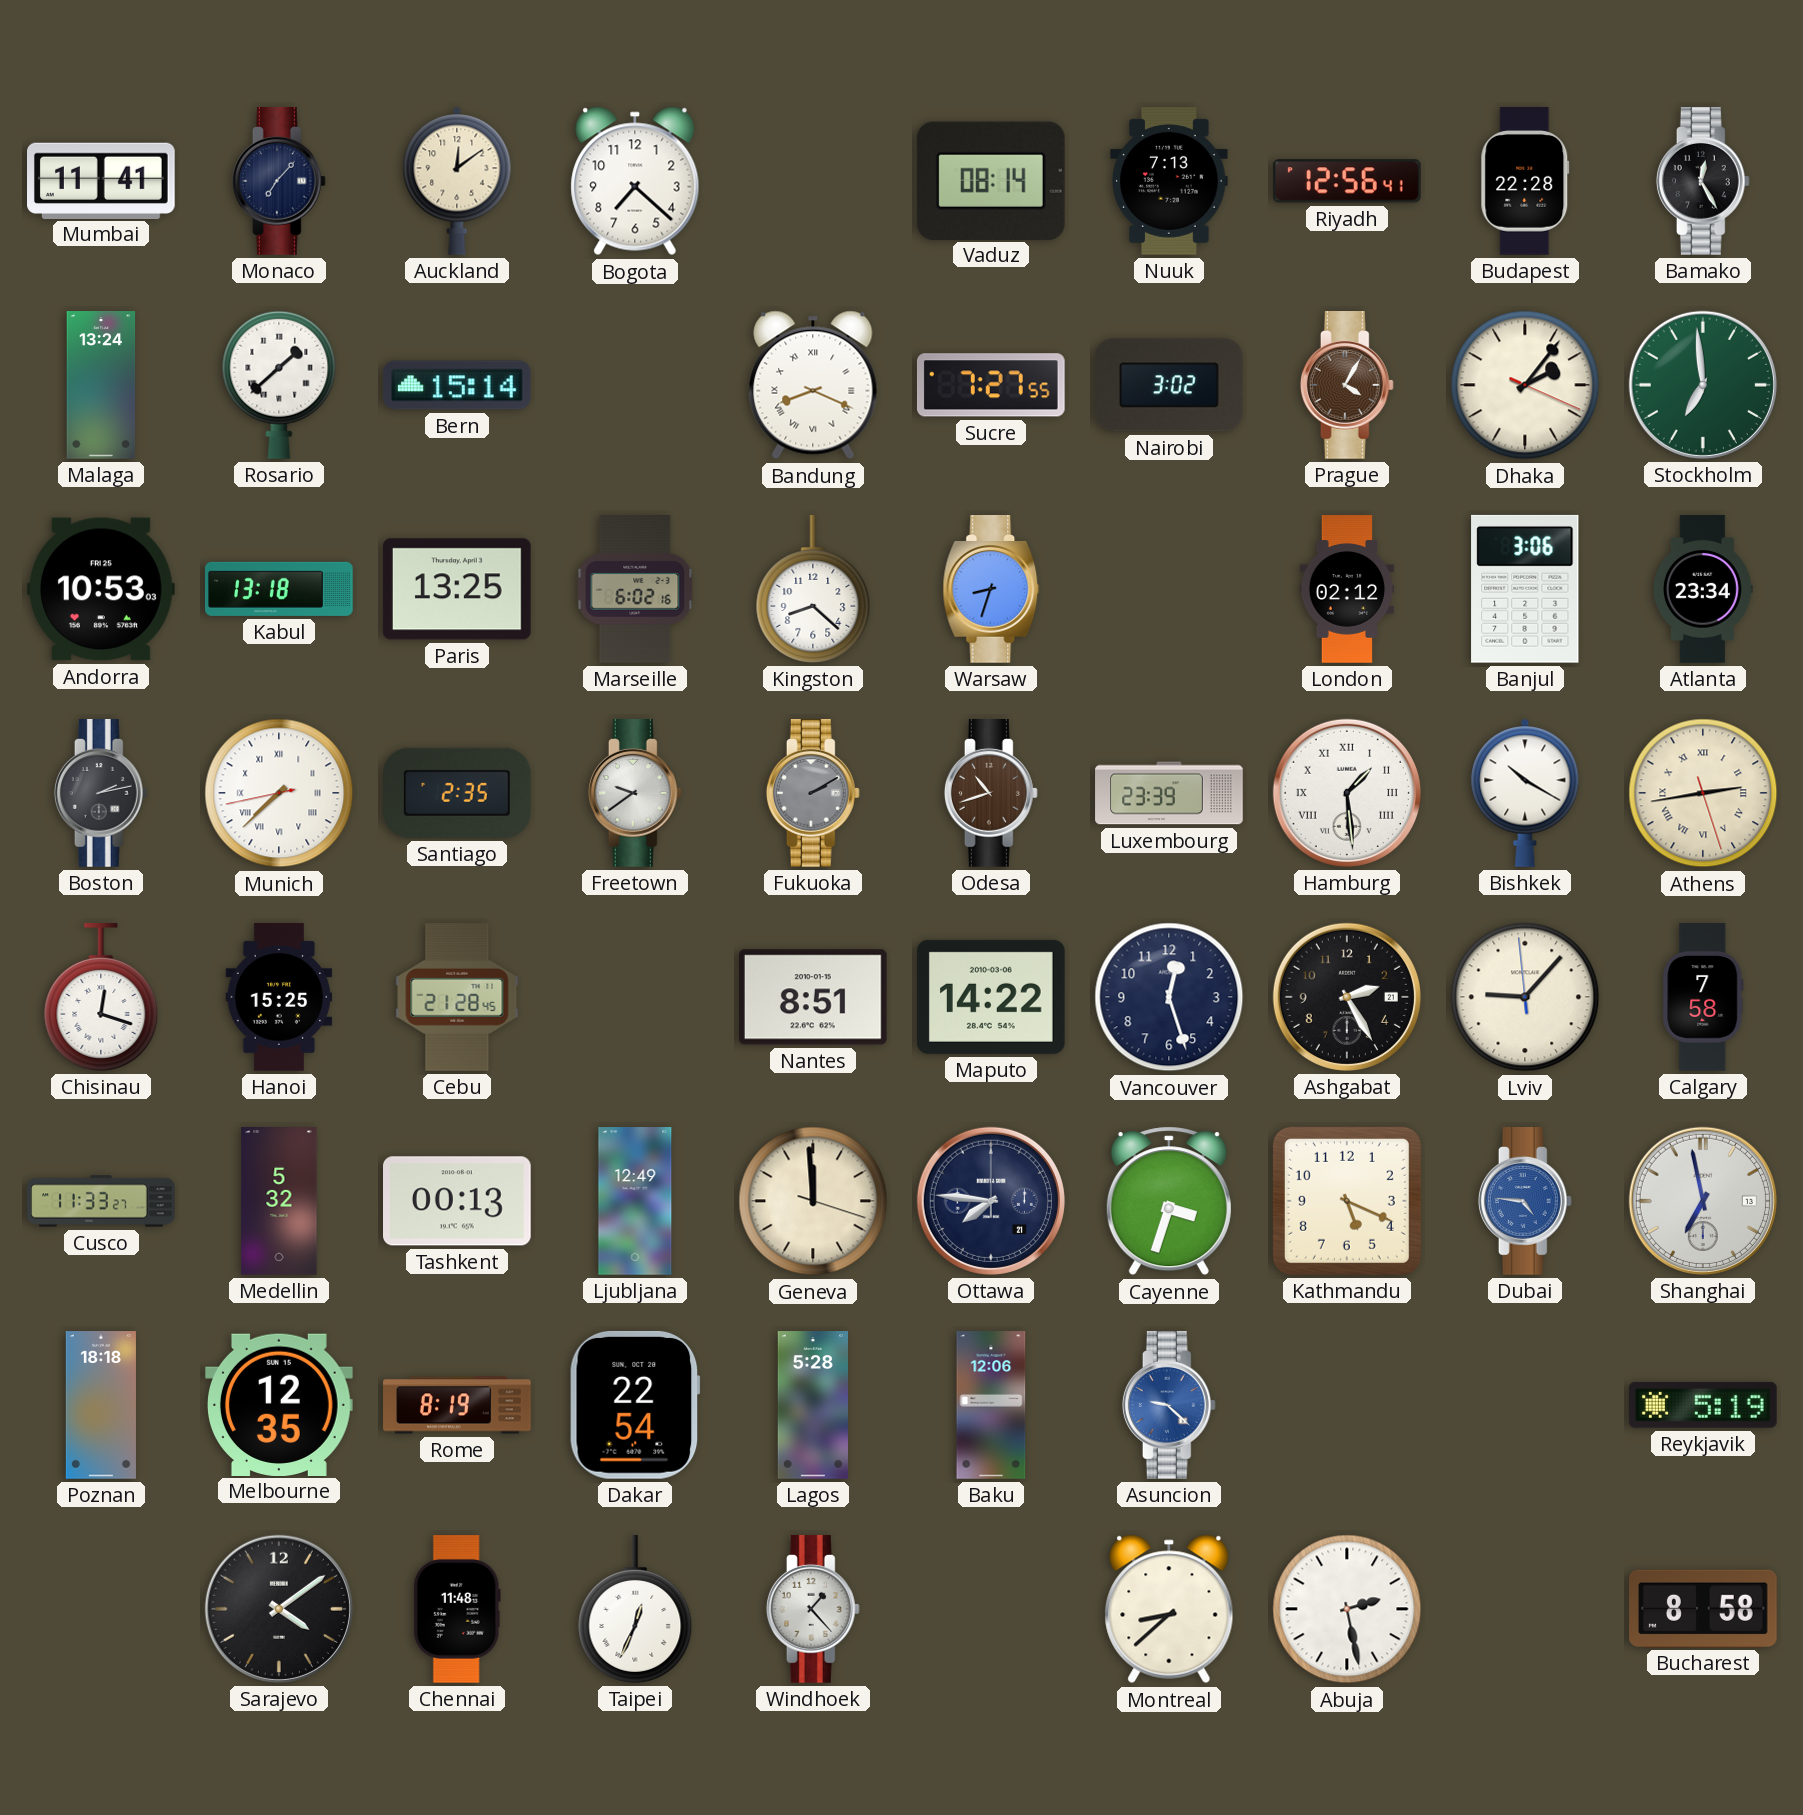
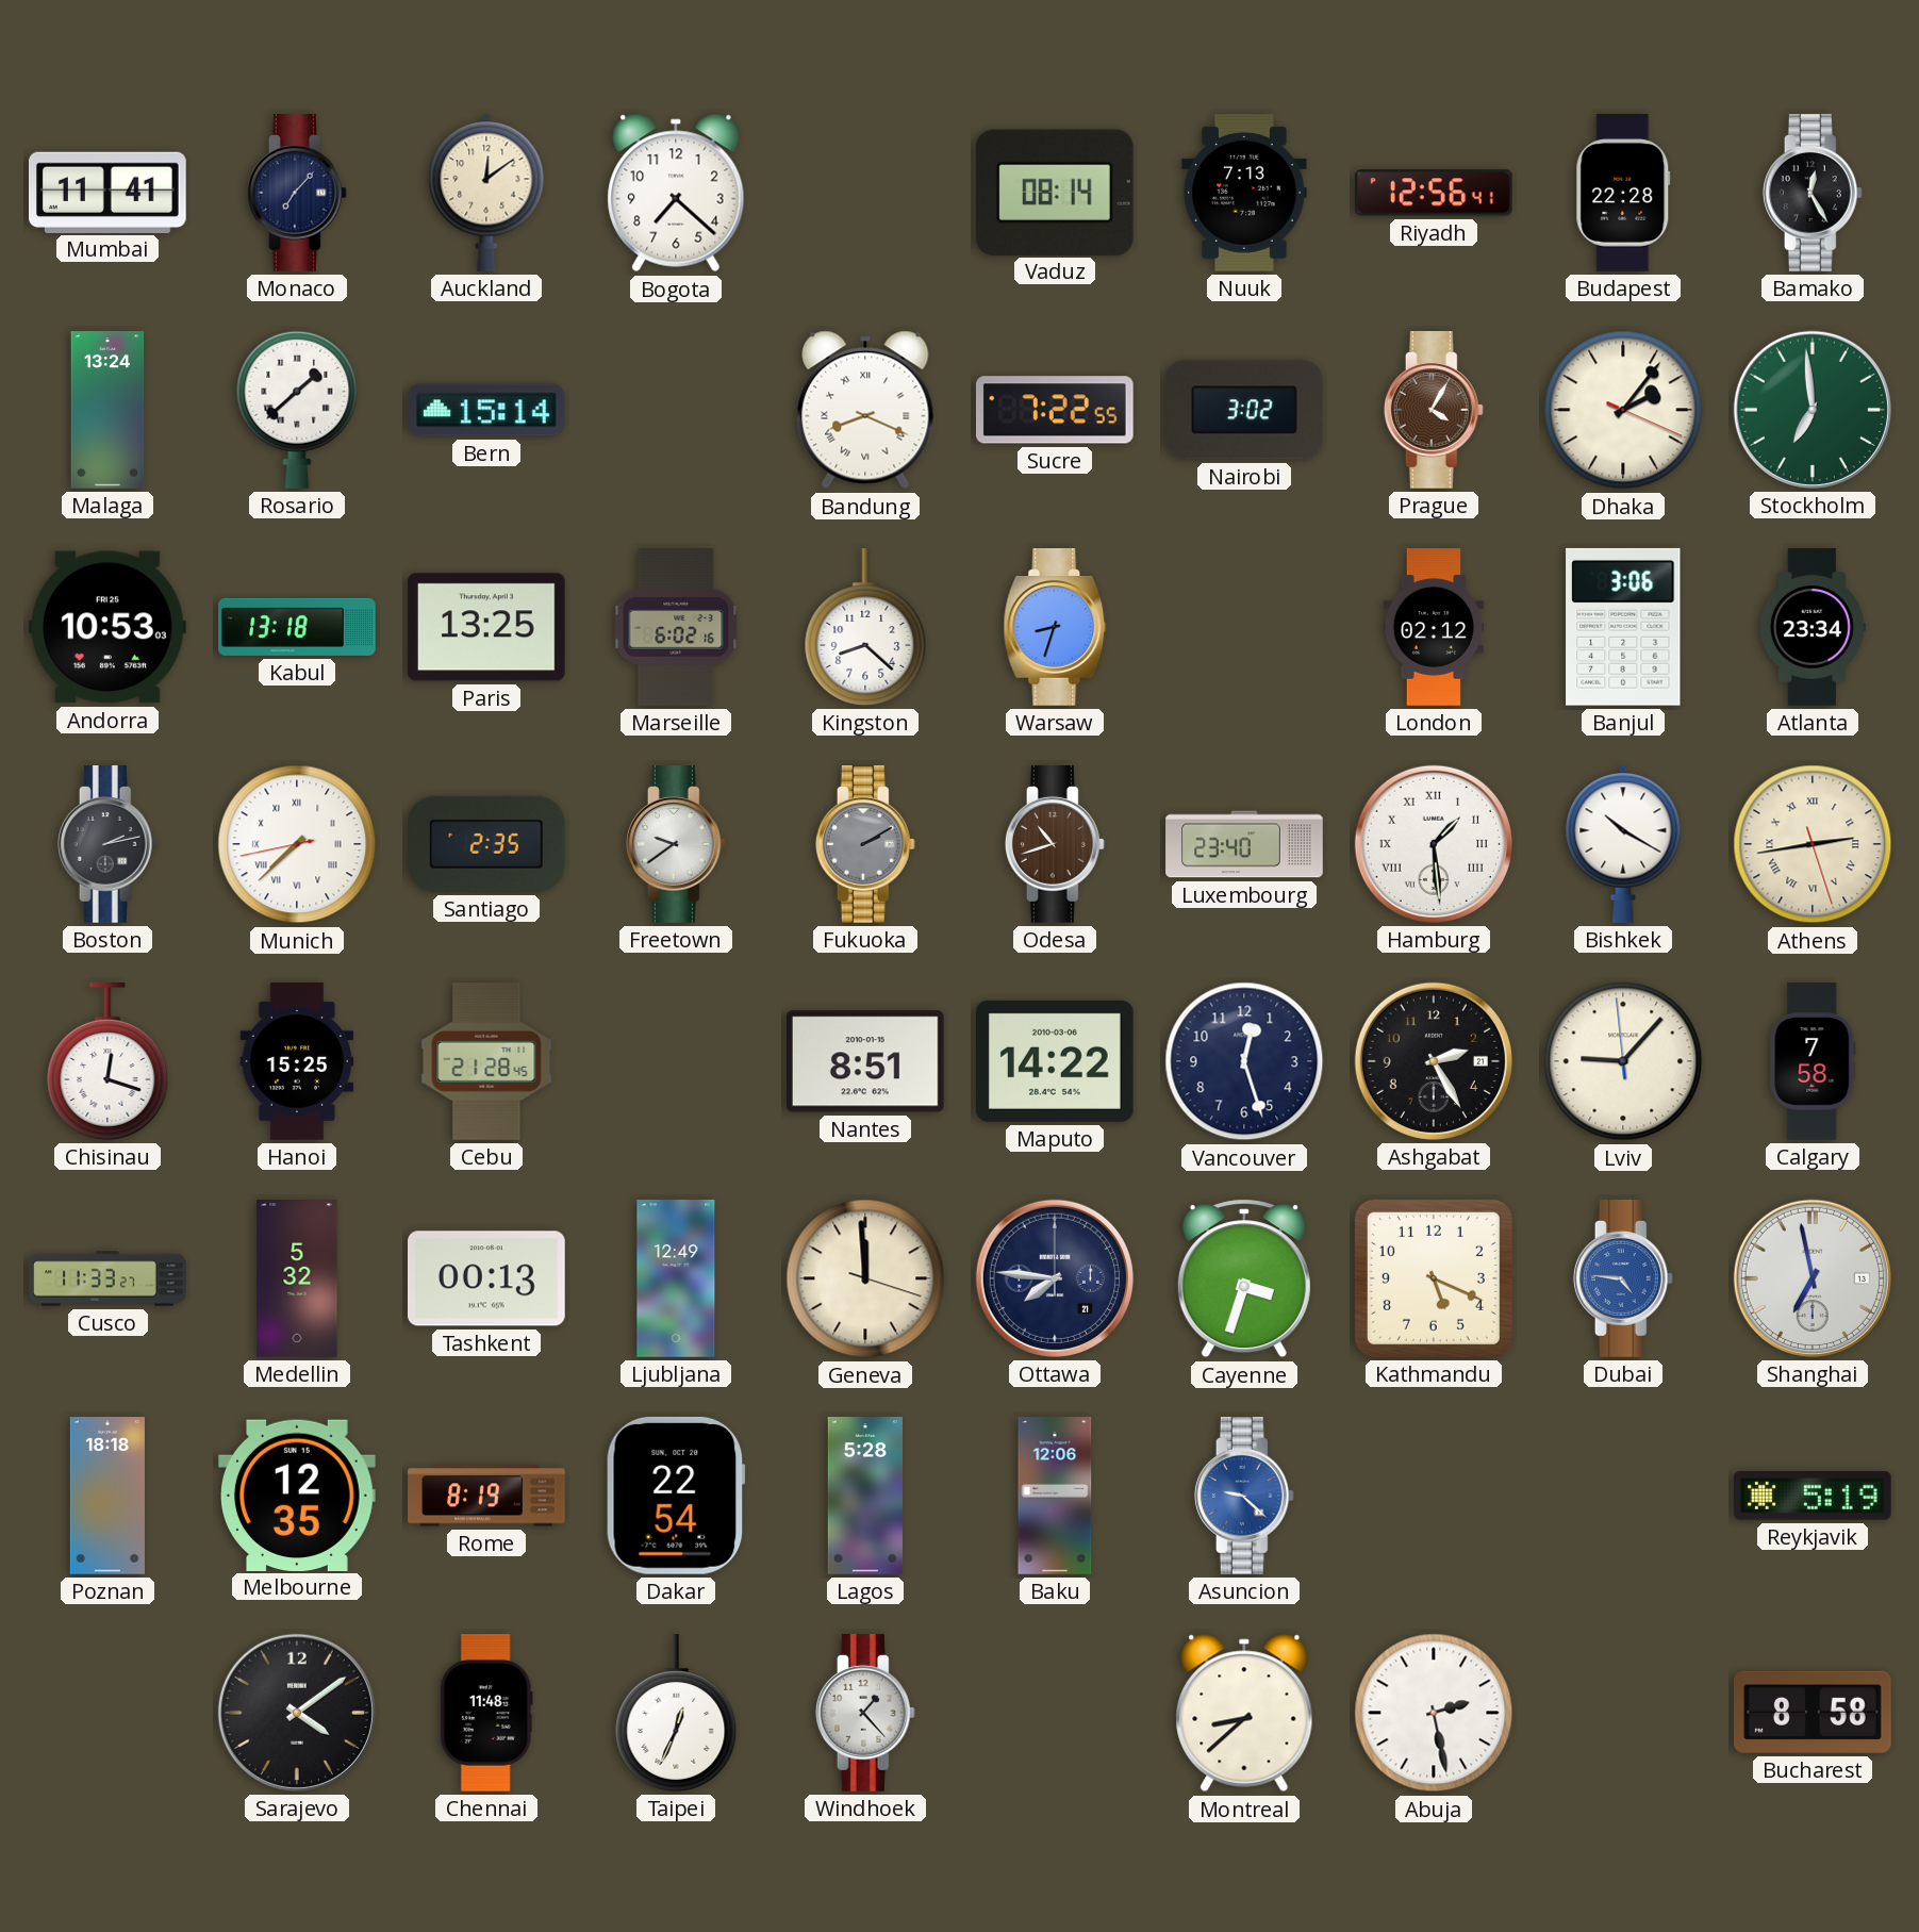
Sucre: 7:27 -> 7:22
Luxembourg: 23:39 -> 23:40
